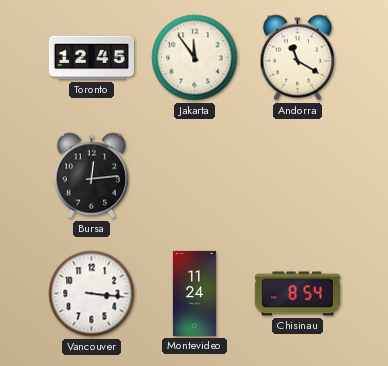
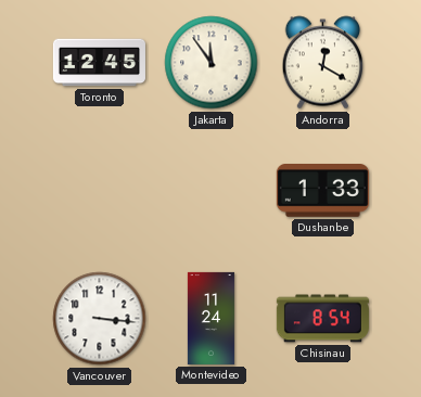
Andorra: 11:20 -> 12:20
Bursa: 12:14 -> none
Dushanbe: none -> 1:33
